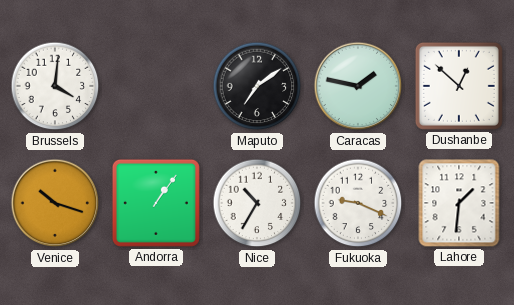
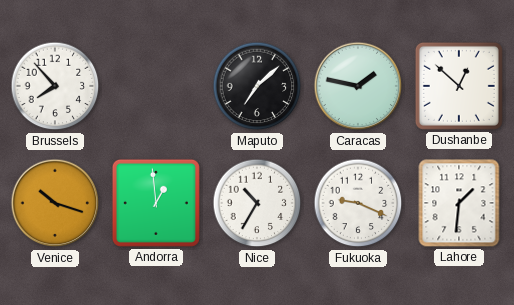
Brussels: 4:01 -> 7:53
Maputo: 7:09 -> 7:08
Andorra: 1:06 -> 12:59
